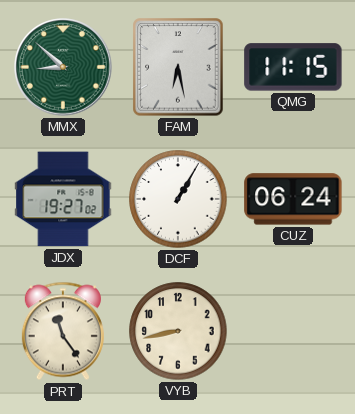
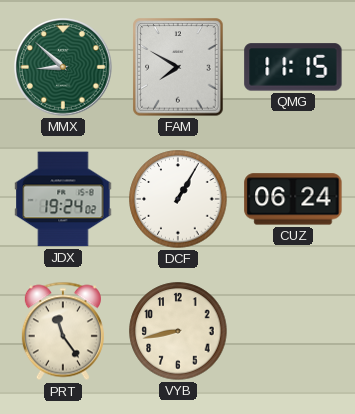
FAM: 6:28 -> 7:50
JDX: 19:27 -> 19:24
